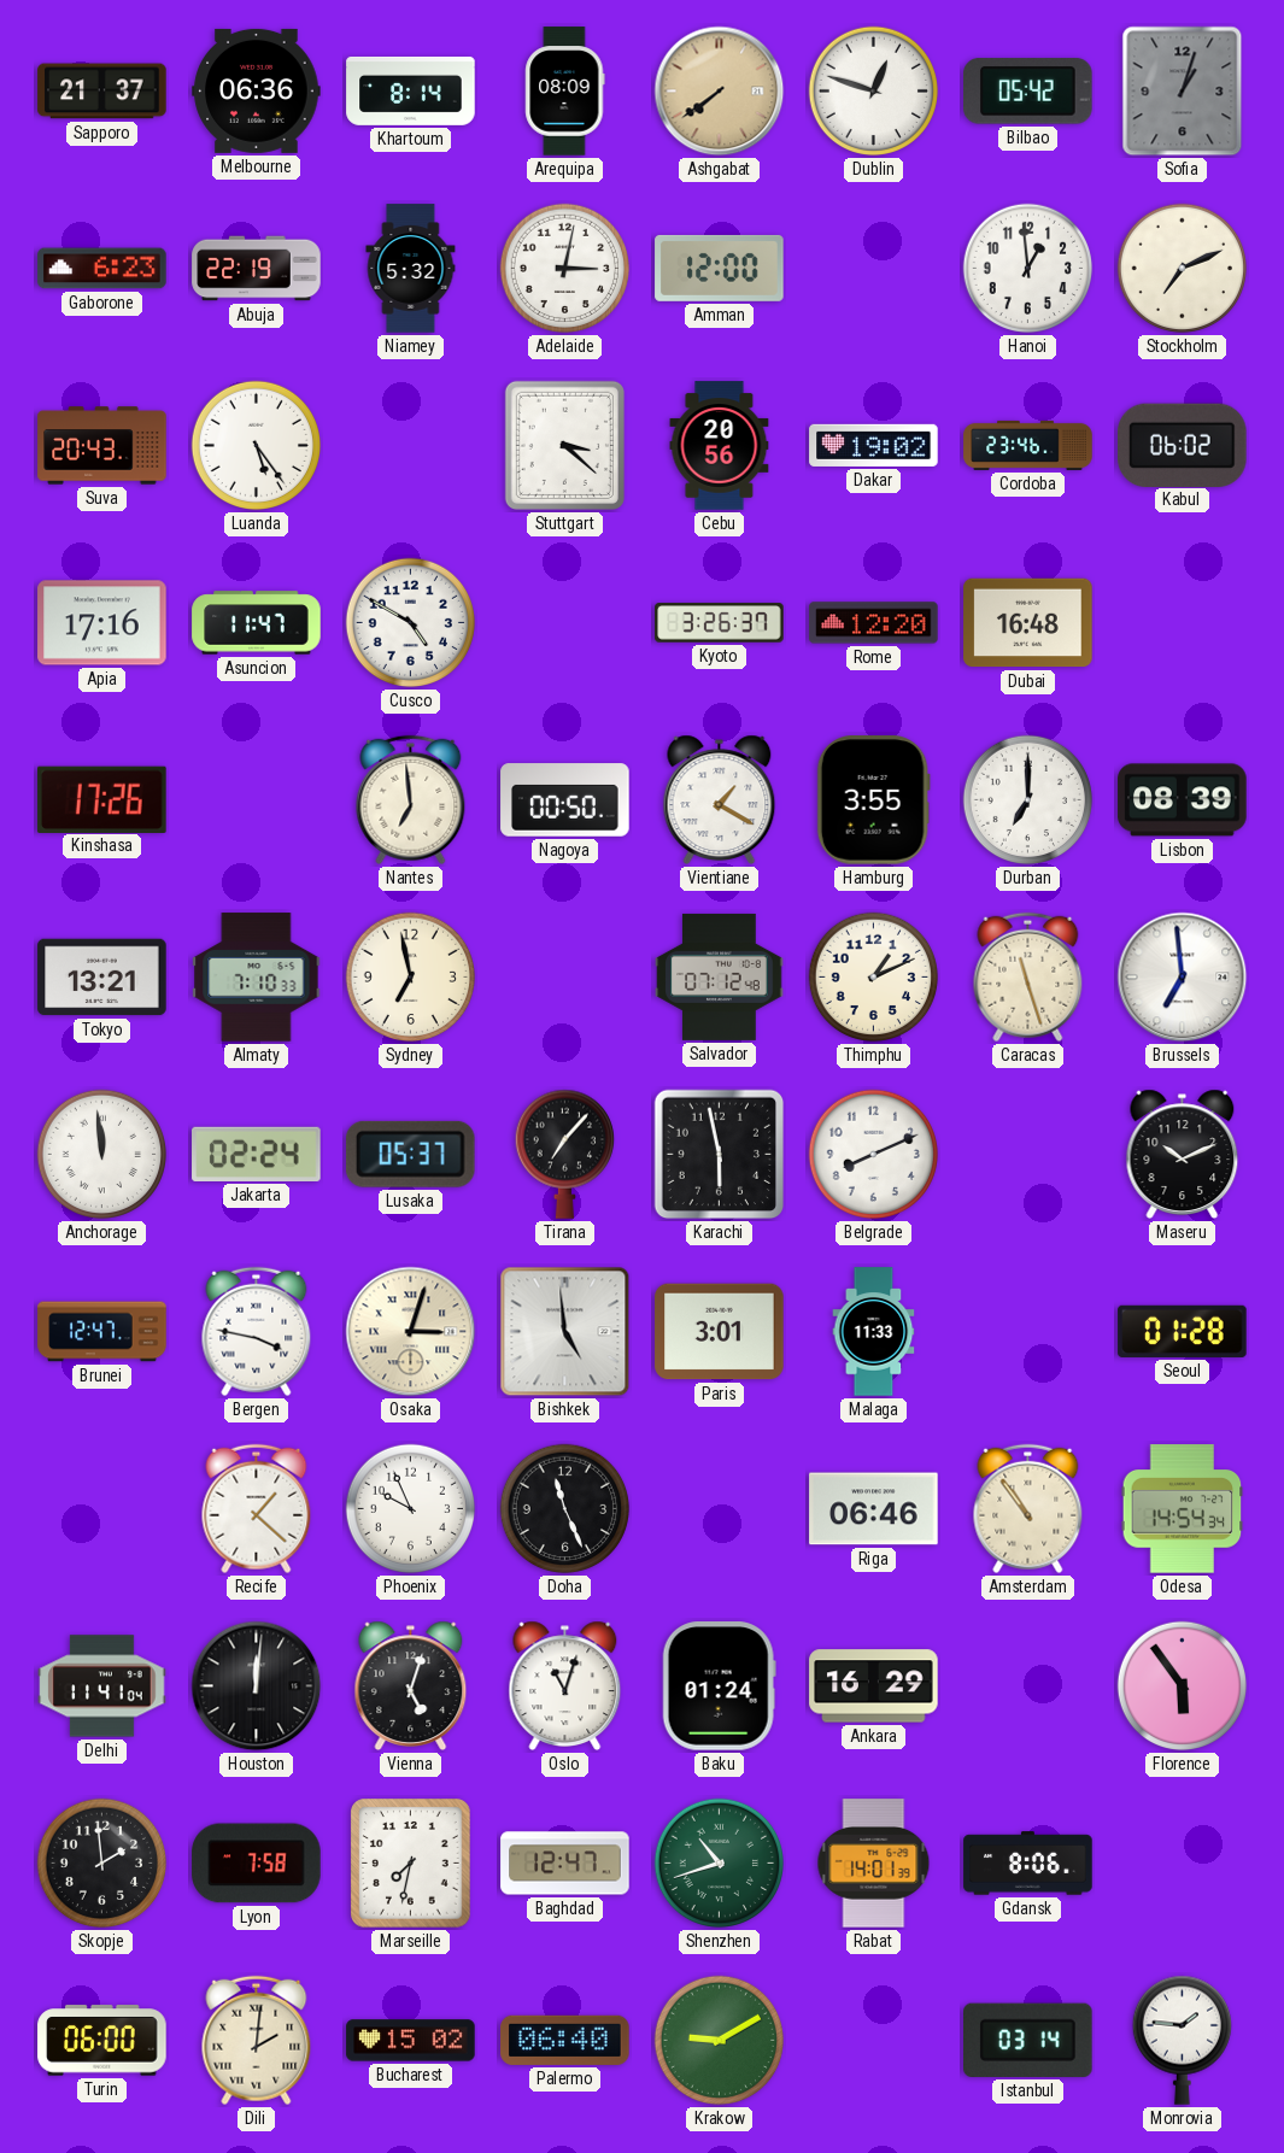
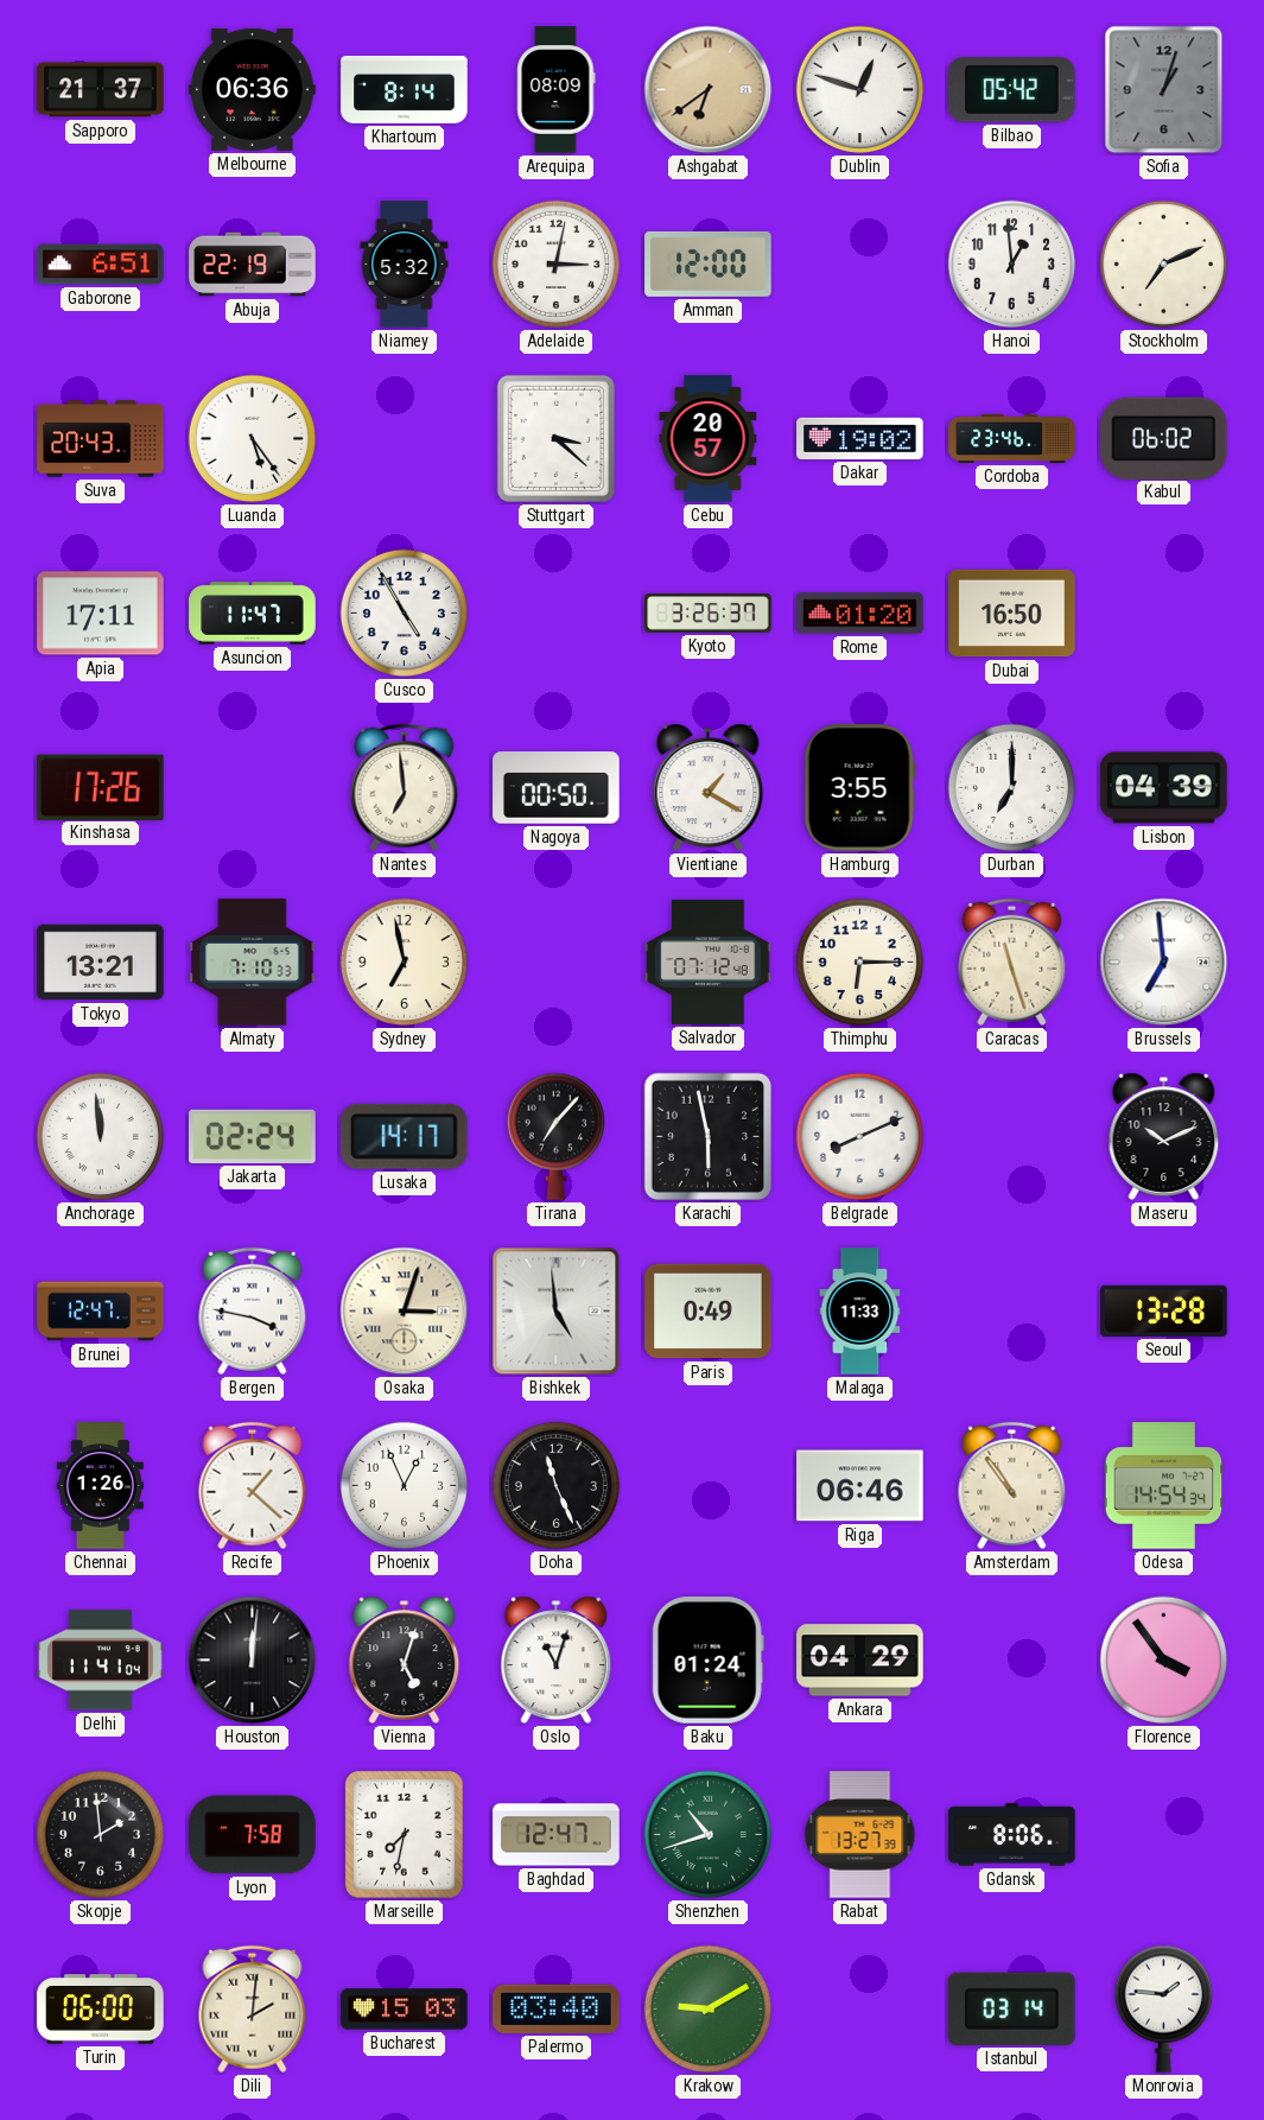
Ashgabat: 7:39 -> 6:39
Gaborone: 6:23 -> 6:51
Cebu: 20:56 -> 20:57
Apia: 17:16 -> 17:11
Cusco: 4:50 -> 4:55
Rome: 12:20 -> 01:20
Dubai: 16:48 -> 16:50
Lisbon: 08:39 -> 04:39
Thimphu: 1:11 -> 6:15
Lusaka: 05:37 -> 14:17
Paris: 3:01 -> 0:49
Seoul: 01:28 -> 13:28
Chennai: none -> 1:26
Phoenix: 9:56 -> 12:56
Ankara: 16:29 -> 04:29
Florence: 5:54 -> 3:54
Rabat: 14:01 -> 13:27
Bucharest: 15:02 -> 15:03
Palermo: 06:40 -> 03:40
